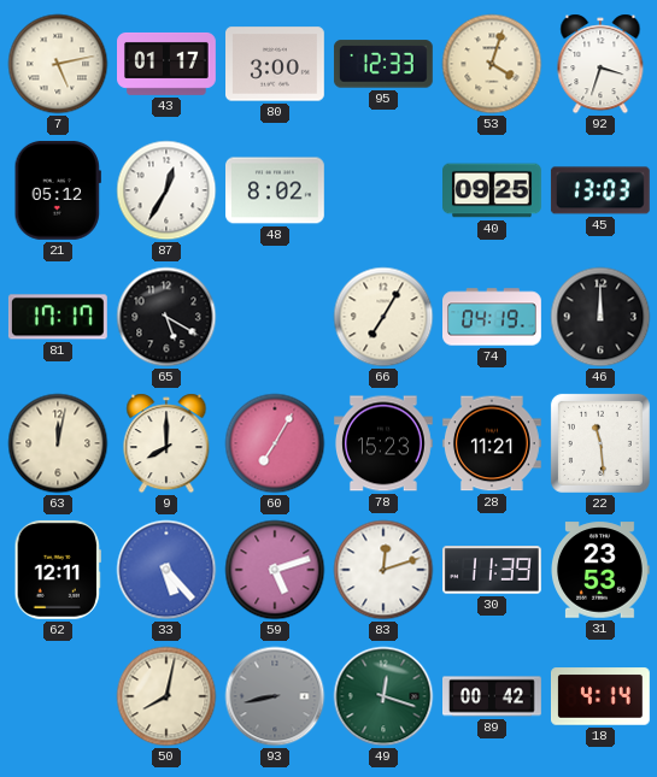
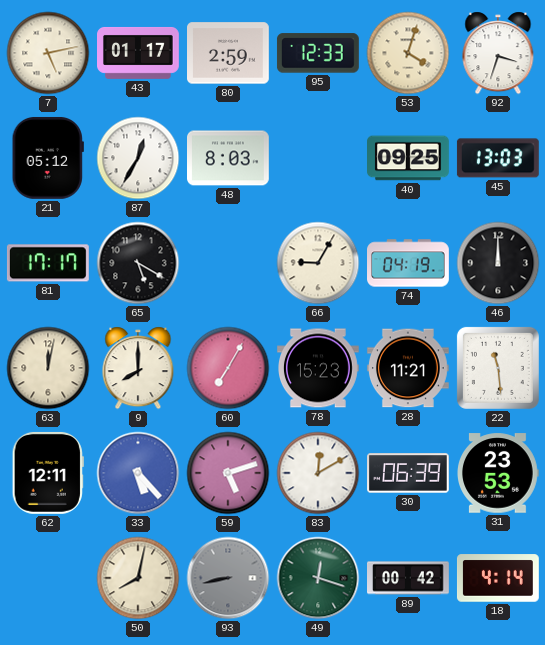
80: 3:00 -> 2:59
48: 8:02 -> 8:03
66: 7:05 -> 9:05
83: 12:12 -> 12:10
30: 11:39 -> 06:39
